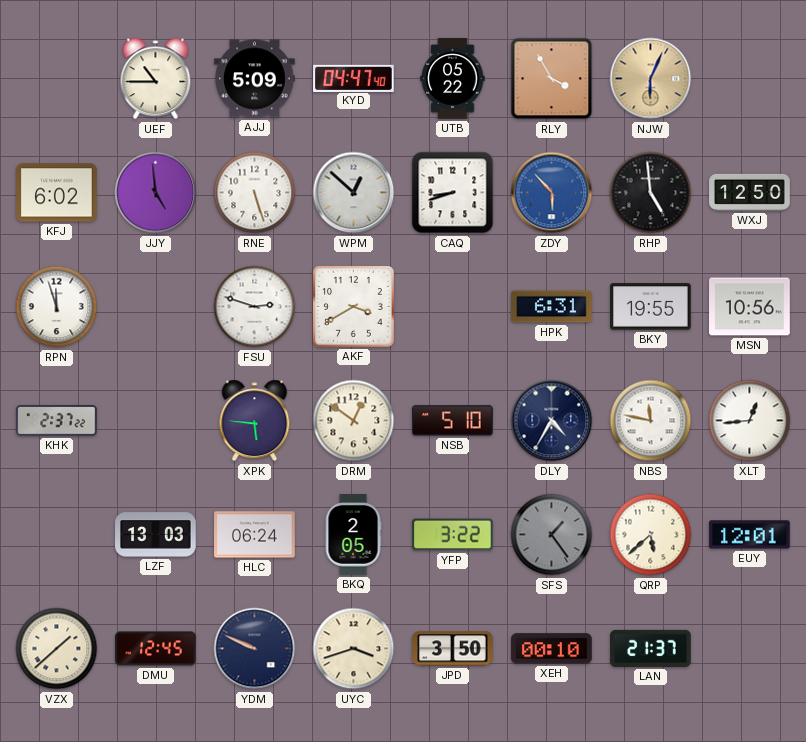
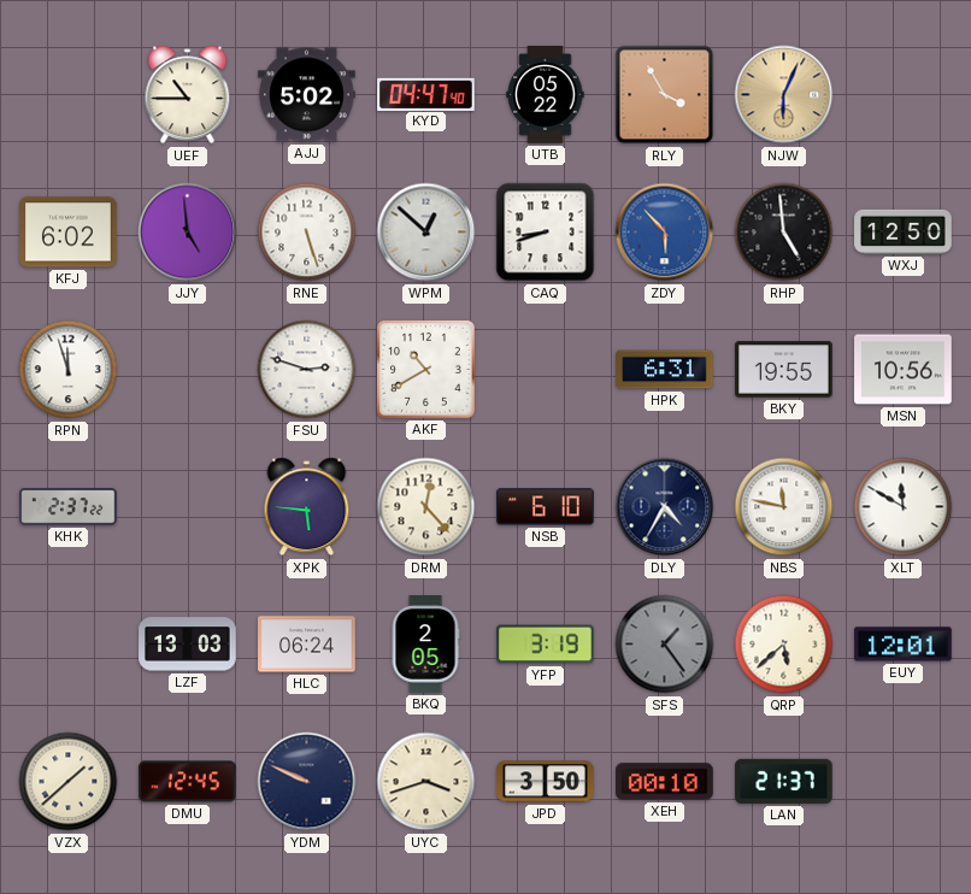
AJJ: 5:09 -> 5:02
AKF: 3:40 -> 10:40
DRM: 12:51 -> 12:23
NSB: 5:10 -> 6:10
XLT: 12:44 -> 11:50
YFP: 3:22 -> 3:19
